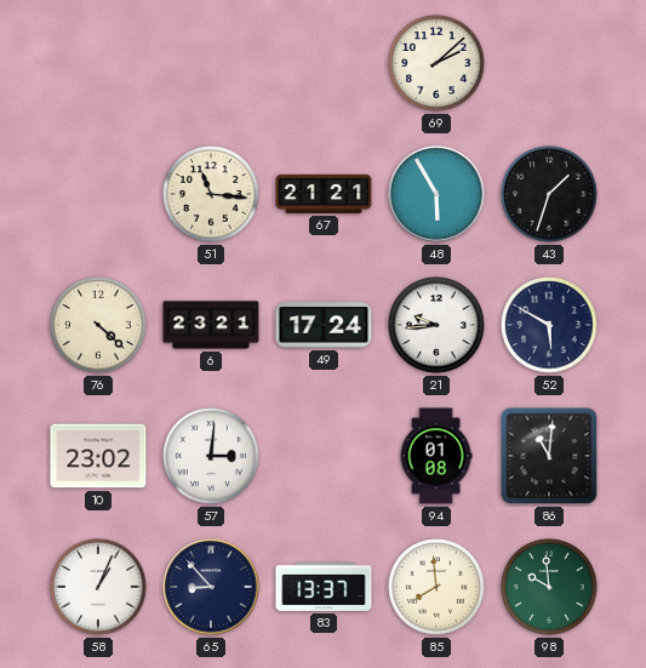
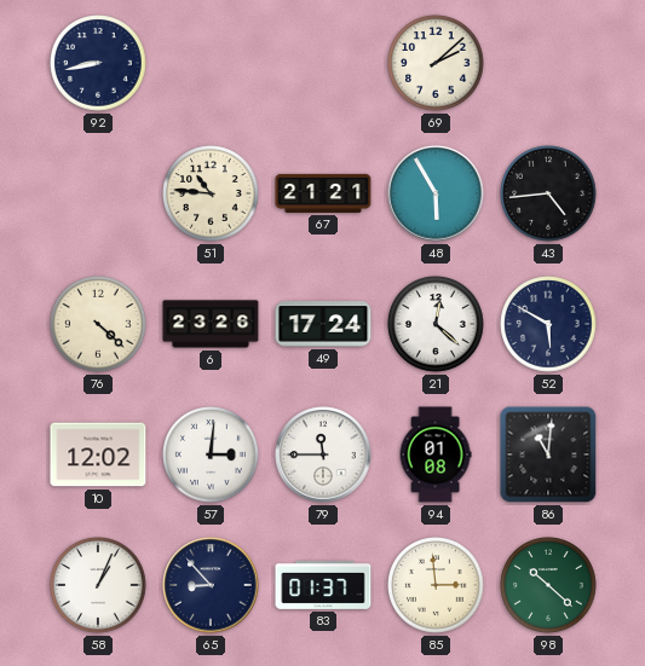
92: none -> 8:43
51: 11:16 -> 10:46
43: 1:33 -> 4:44
6: 23:21 -> 23:26
21: 9:44 -> 12:22
10: 23:02 -> 12:02
79: none -> 11:45
83: 13:37 -> 01:37
85: 7:59 -> 2:59
98: 9:59 -> 10:22
